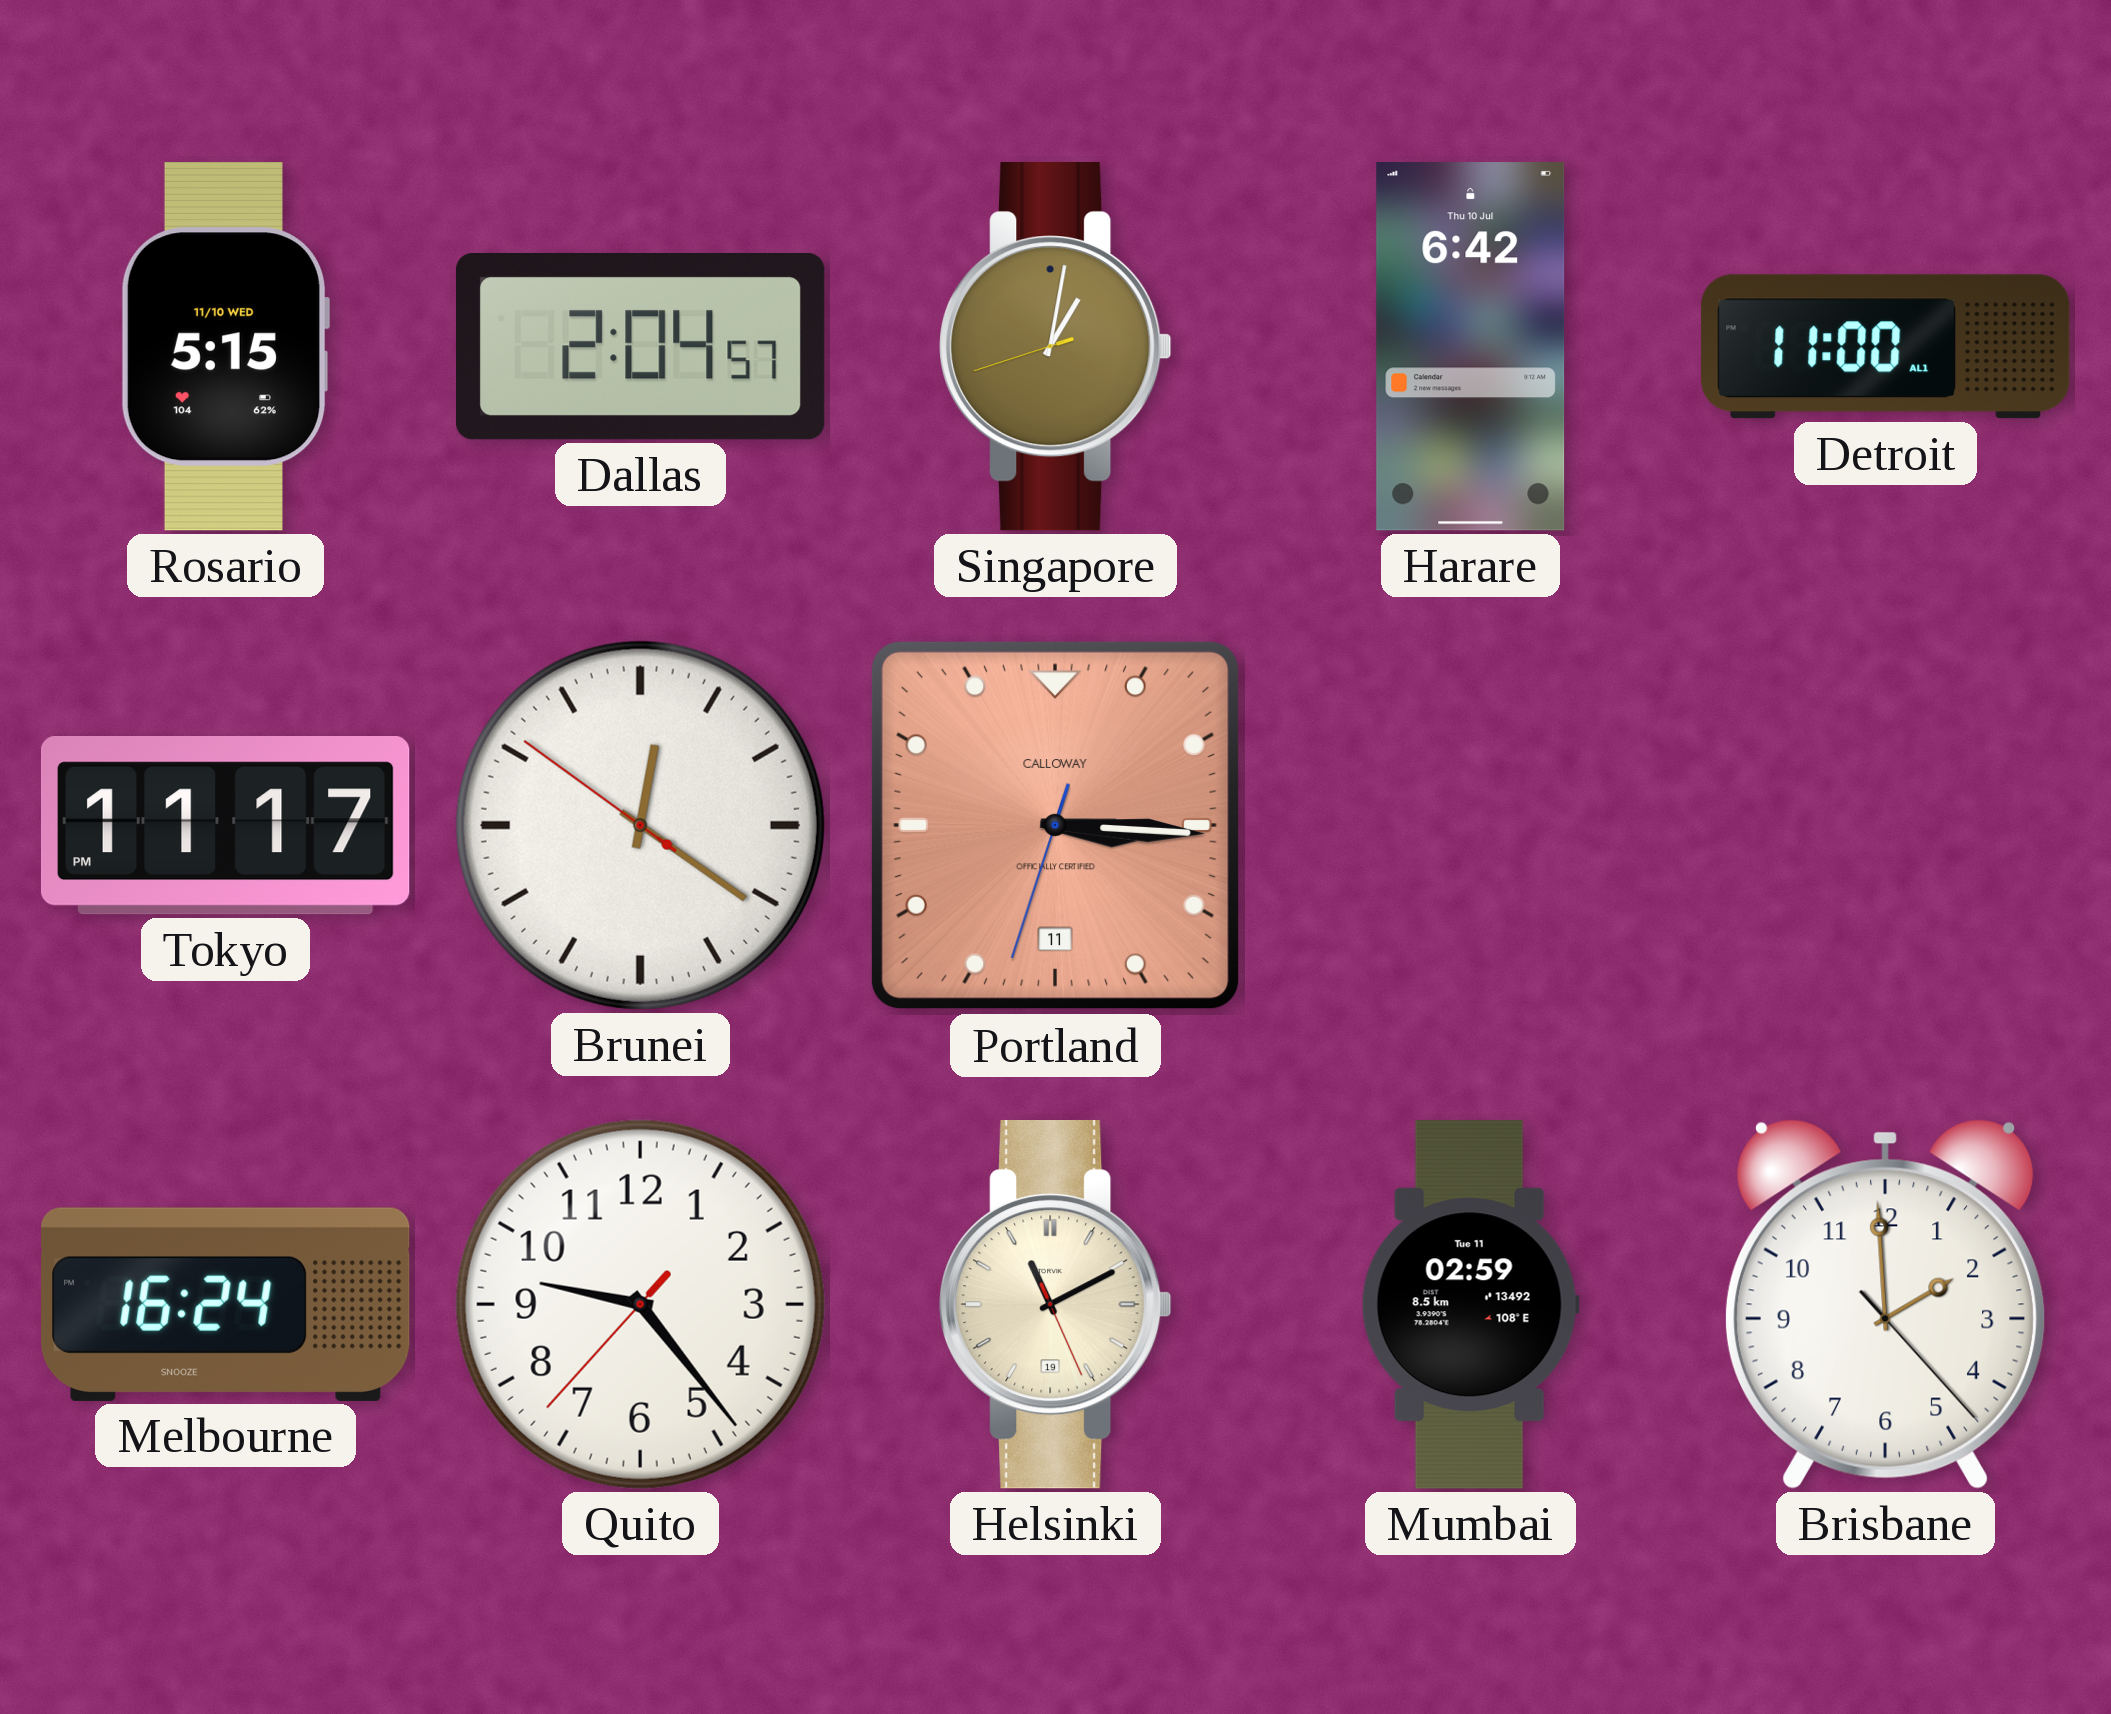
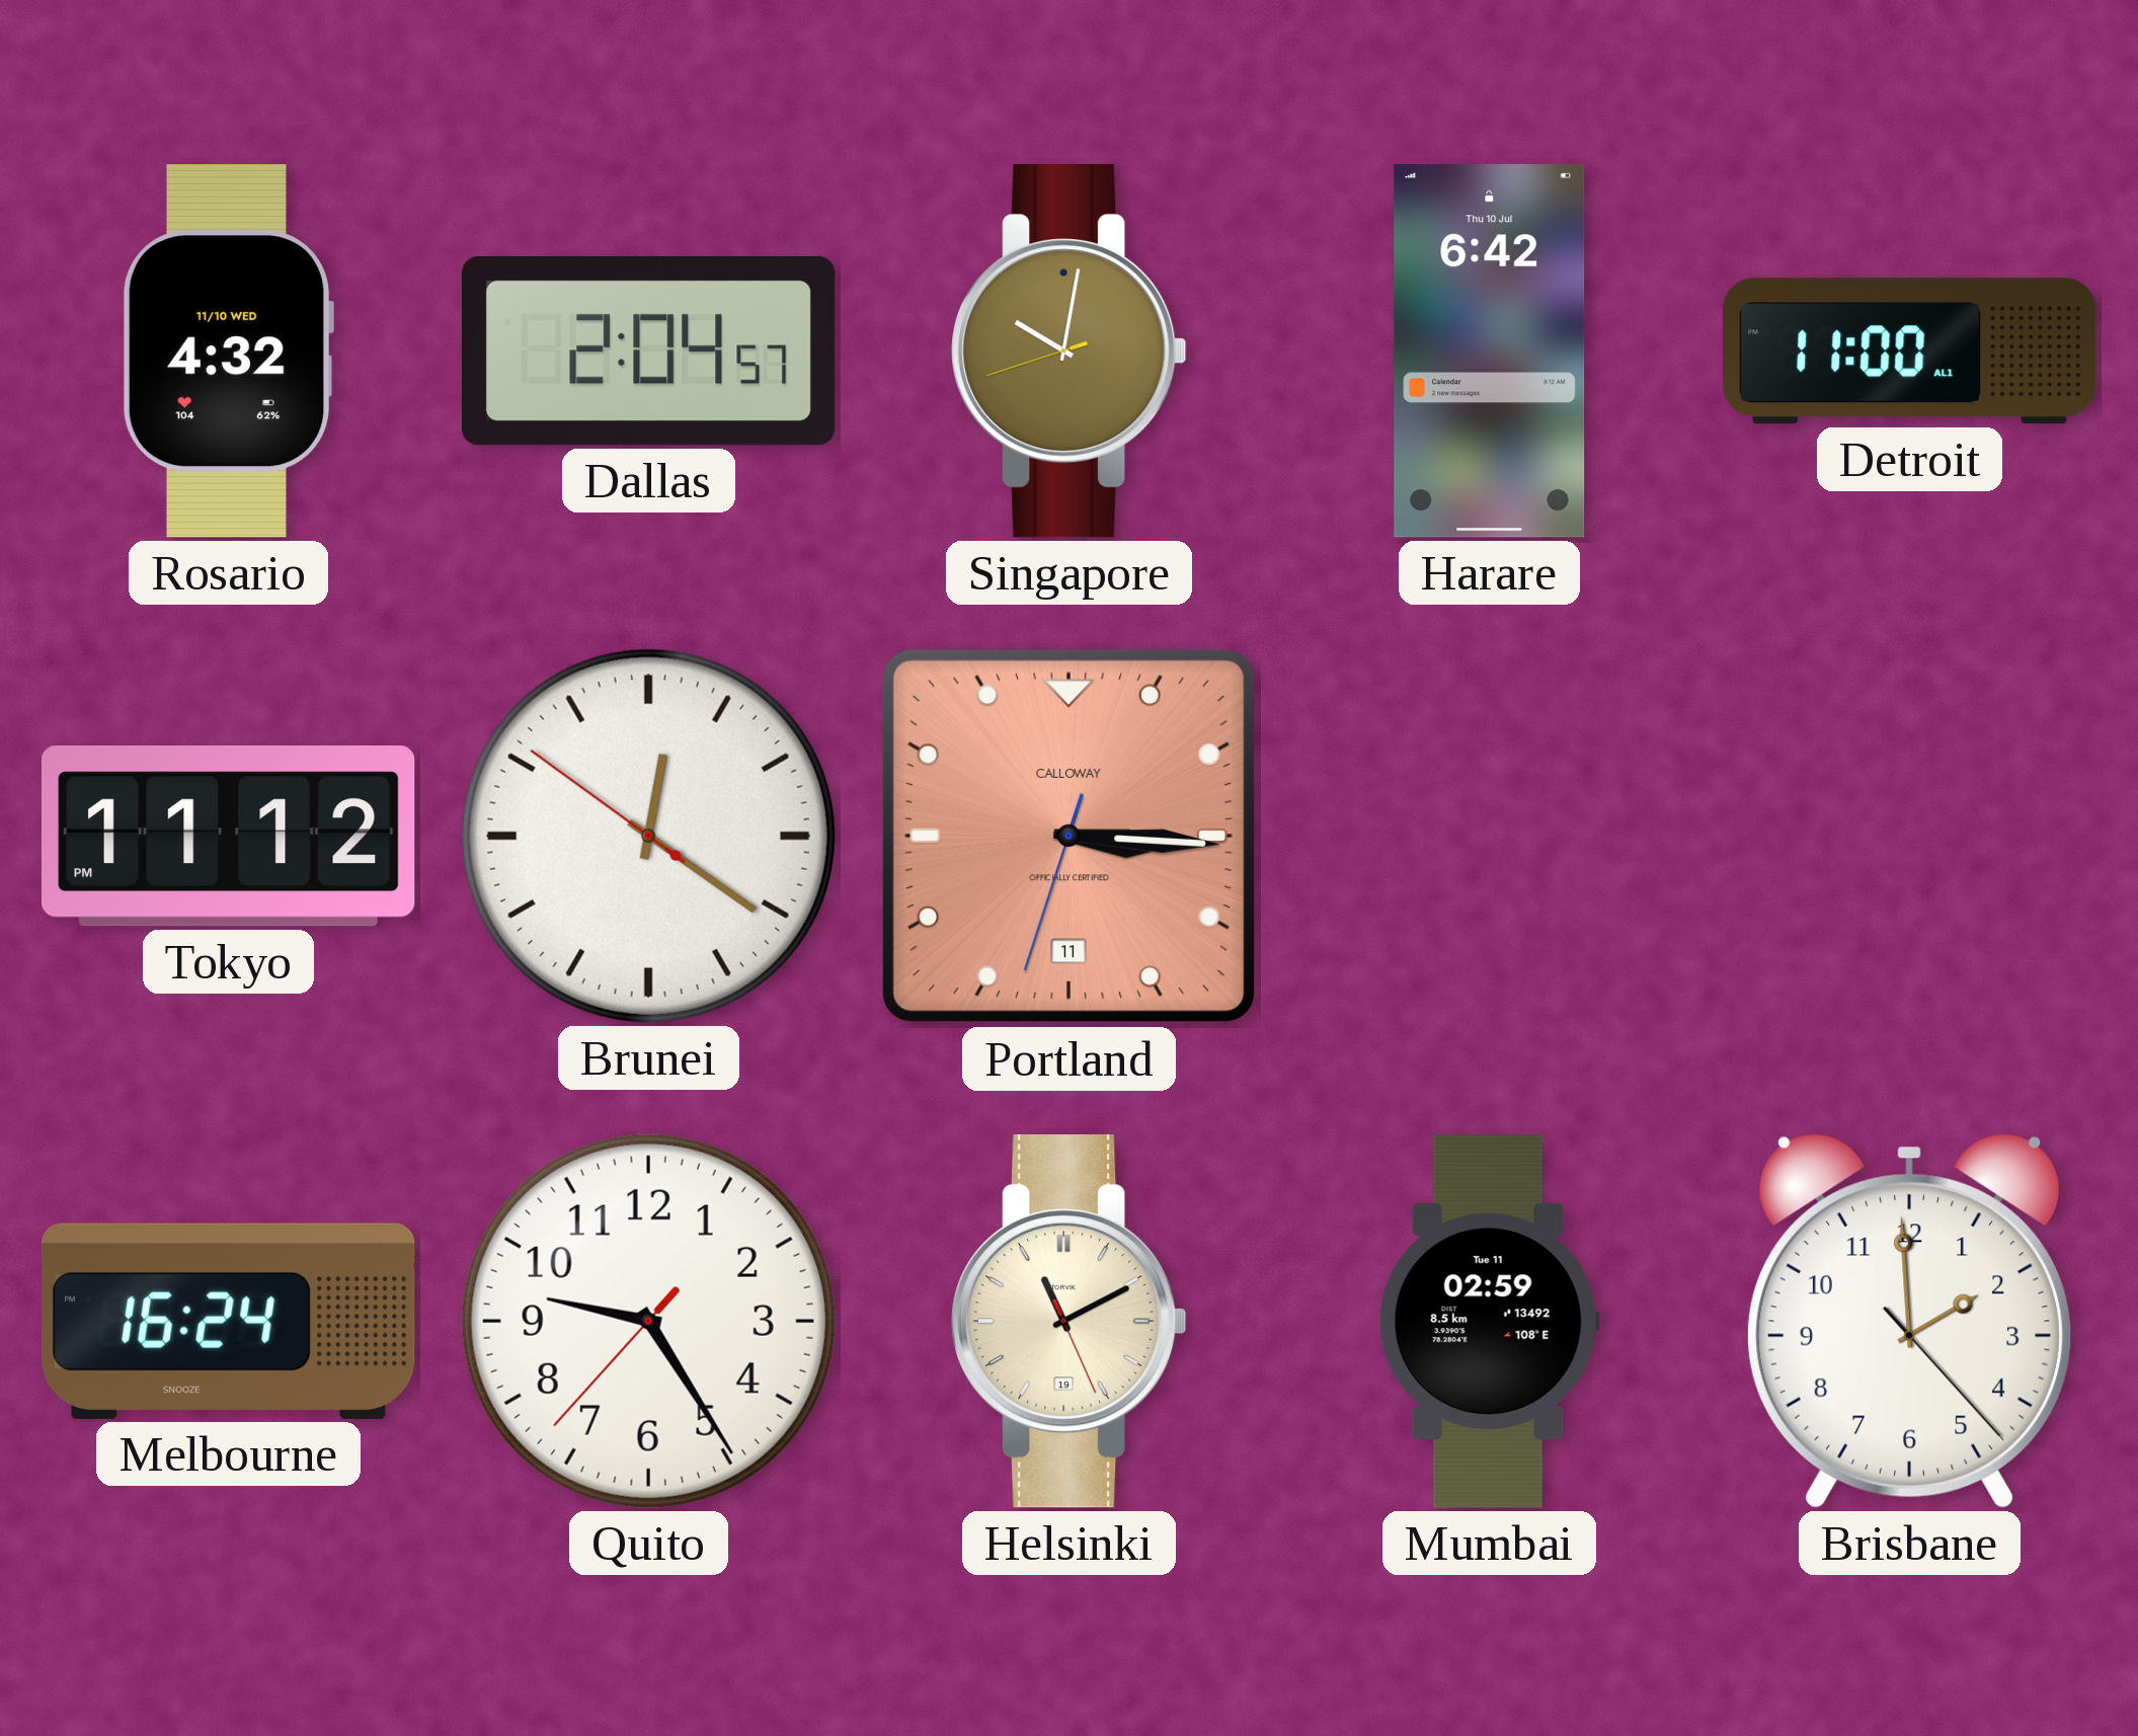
Rosario: 5:15 -> 4:32
Singapore: 1:01 -> 10:01
Tokyo: 11:17 -> 11:12
Quito: 9:23 -> 9:24
